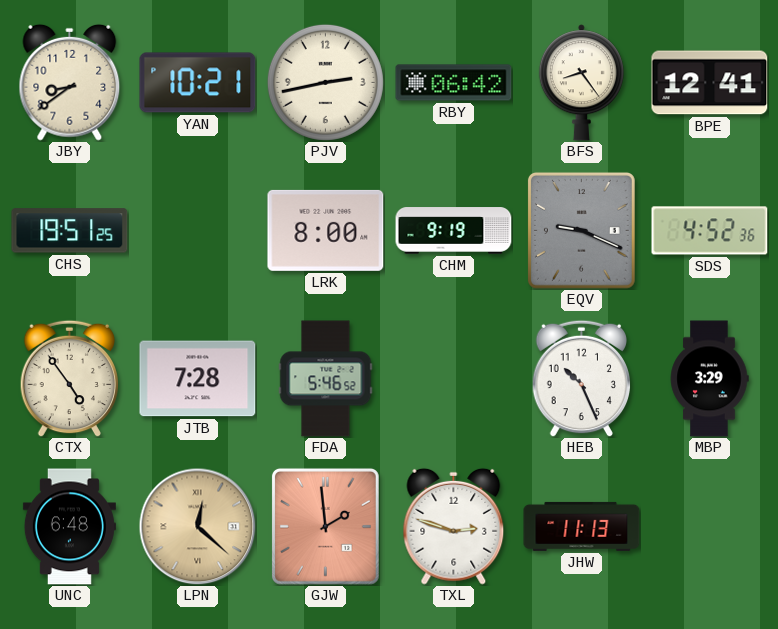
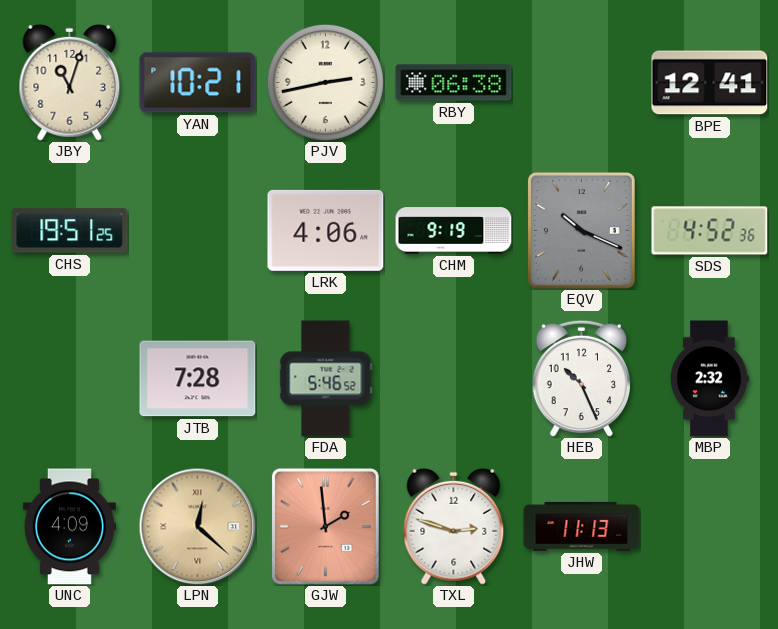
JBY: 8:39 -> 11:03
RBY: 06:42 -> 06:38
BFS: 8:24 -> none
LRK: 8:00 -> 4:06
EQV: 9:19 -> 10:19
CTX: 4:54 -> none
MBP: 3:29 -> 2:32
UNC: 6:48 -> 4:09
